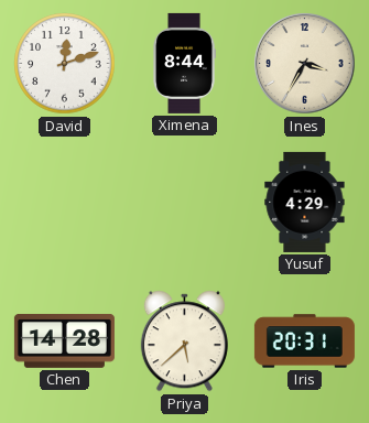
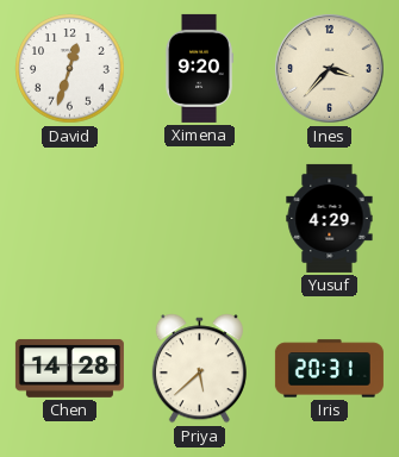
David: 12:12 -> 12:33
Ximena: 8:44 -> 9:20
Ines: 3:35 -> 3:37
